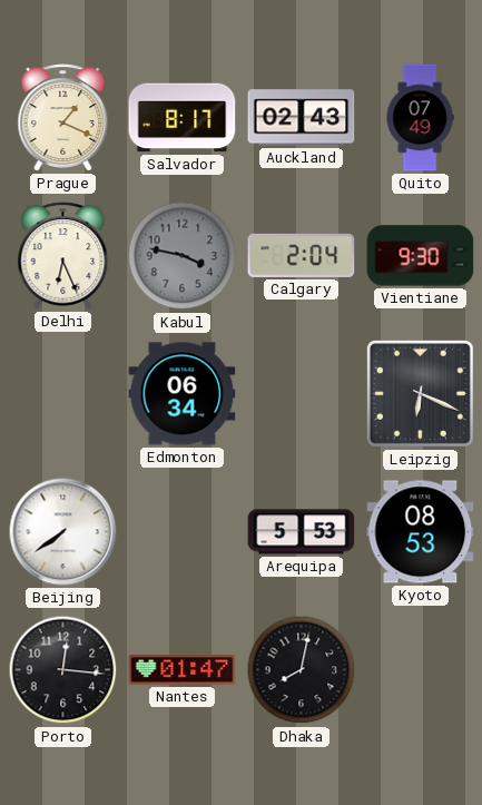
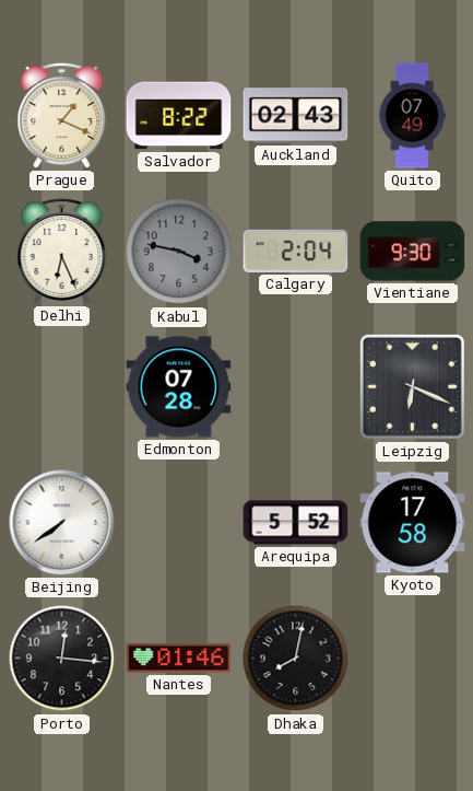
Salvador: 8:17 -> 8:22
Edmonton: 06:34 -> 07:28
Arequipa: 5:53 -> 5:52
Kyoto: 08:53 -> 17:58
Nantes: 01:47 -> 01:46
